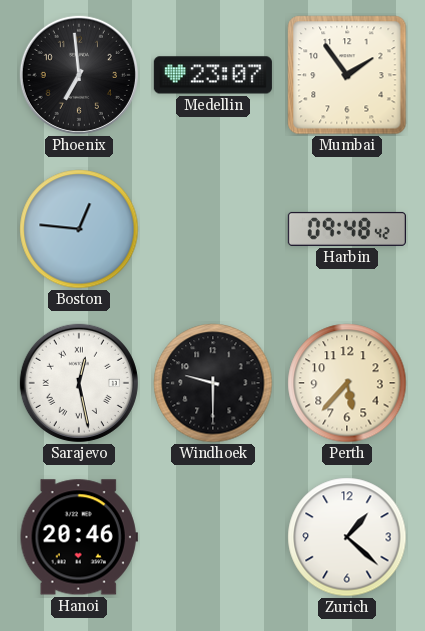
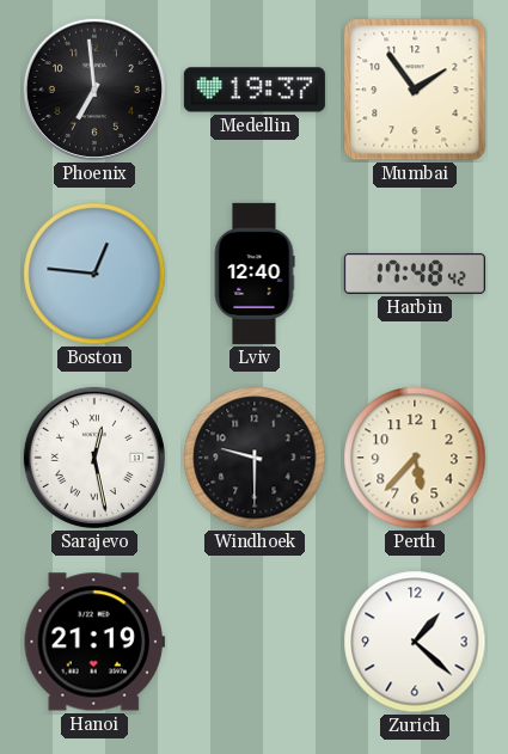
Medellin: 23:07 -> 19:37
Lviv: none -> 12:40
Harbin: 09:48 -> 17:48
Hanoi: 20:46 -> 21:19
